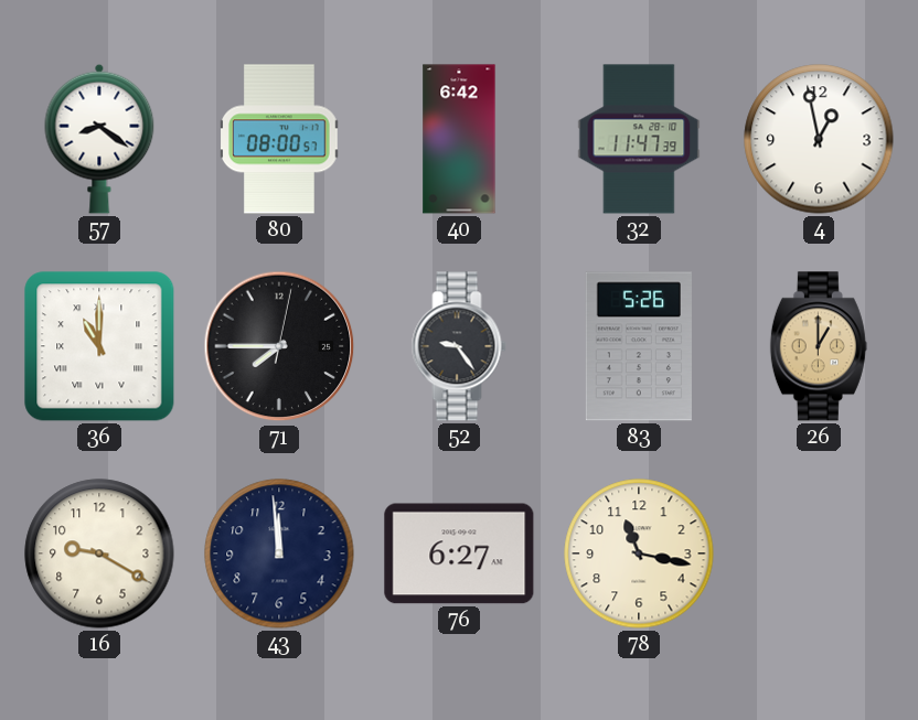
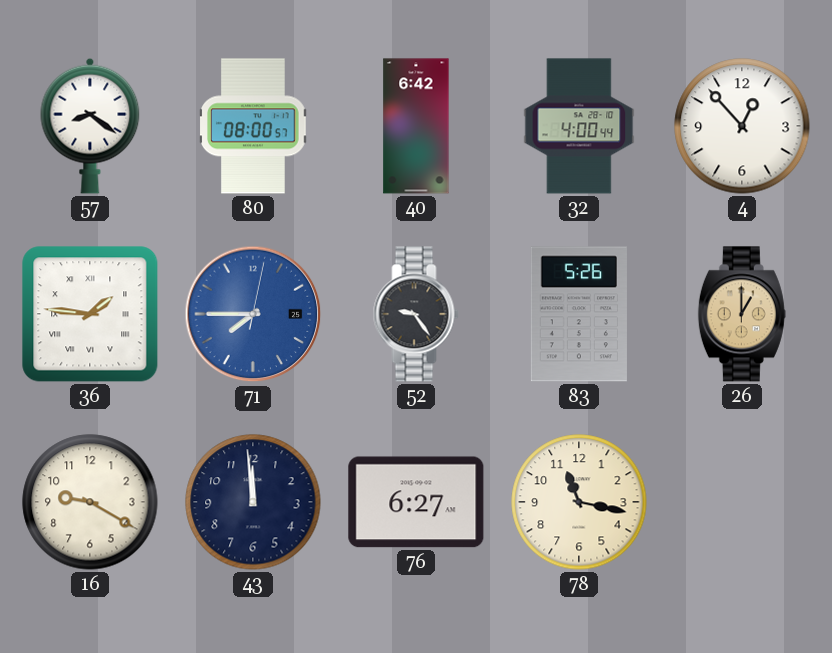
32: 11:47 -> 4:00
4: 12:58 -> 12:53
36: 11:00 -> 1:46
71 dial: black -> blue
